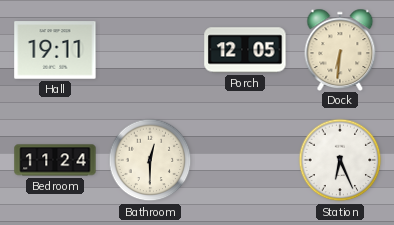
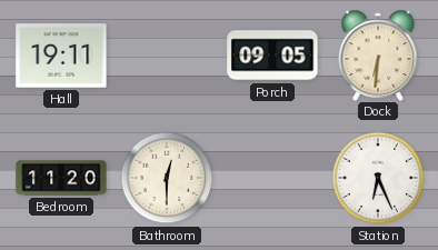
Porch: 12:05 -> 09:05
Bedroom: 11:24 -> 11:20
